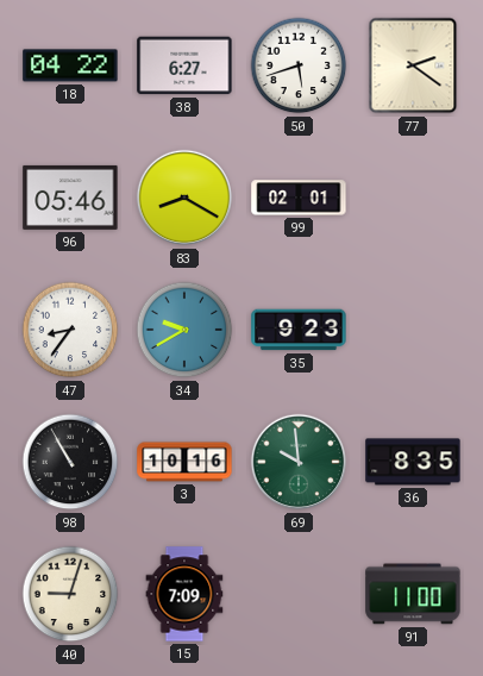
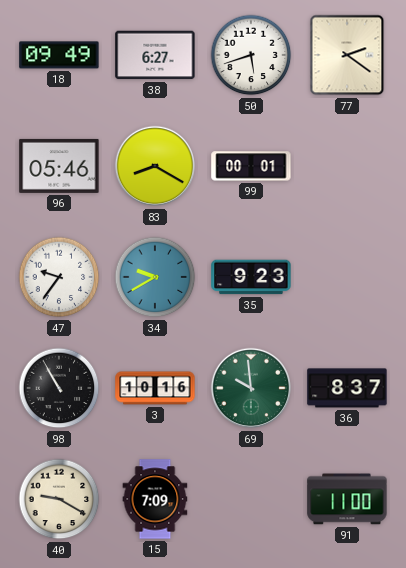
18: 04:22 -> 09:49
99: 02:01 -> 00:01
47: 8:36 -> 9:36
36: 8:35 -> 8:37
40: 9:03 -> 9:20
